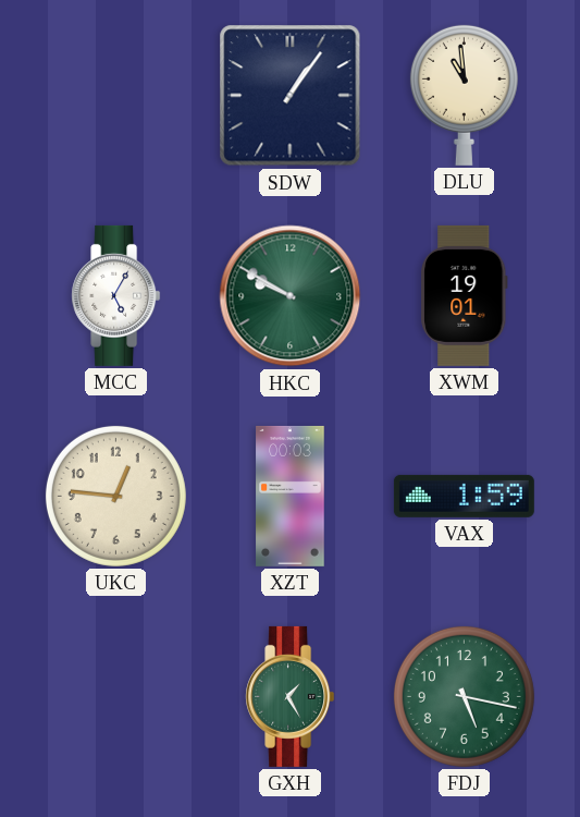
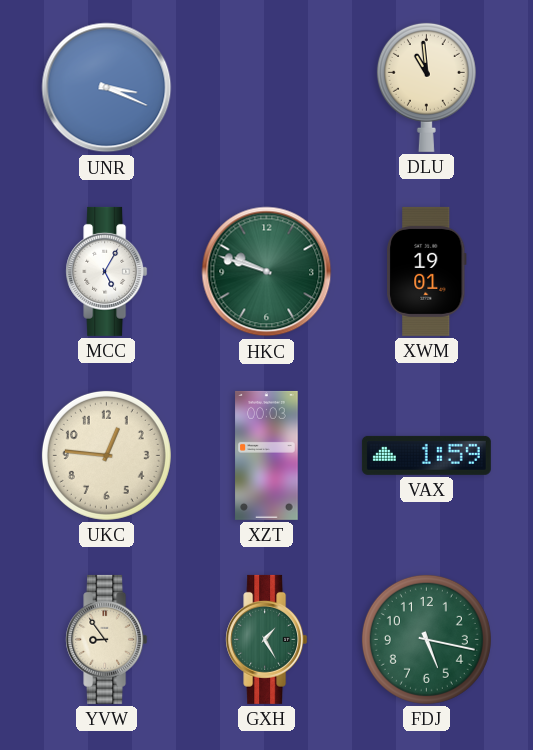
UNR: none -> 3:19
SDW: 1:06 -> none
HKC: 9:50 -> 9:48
YVW: none -> 8:54
